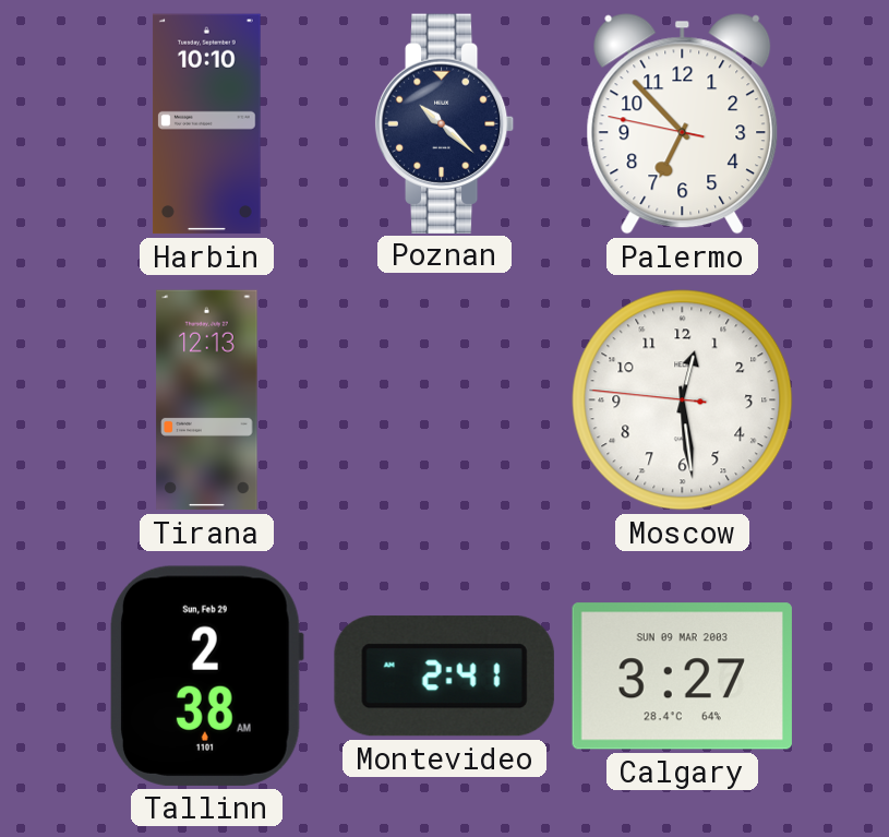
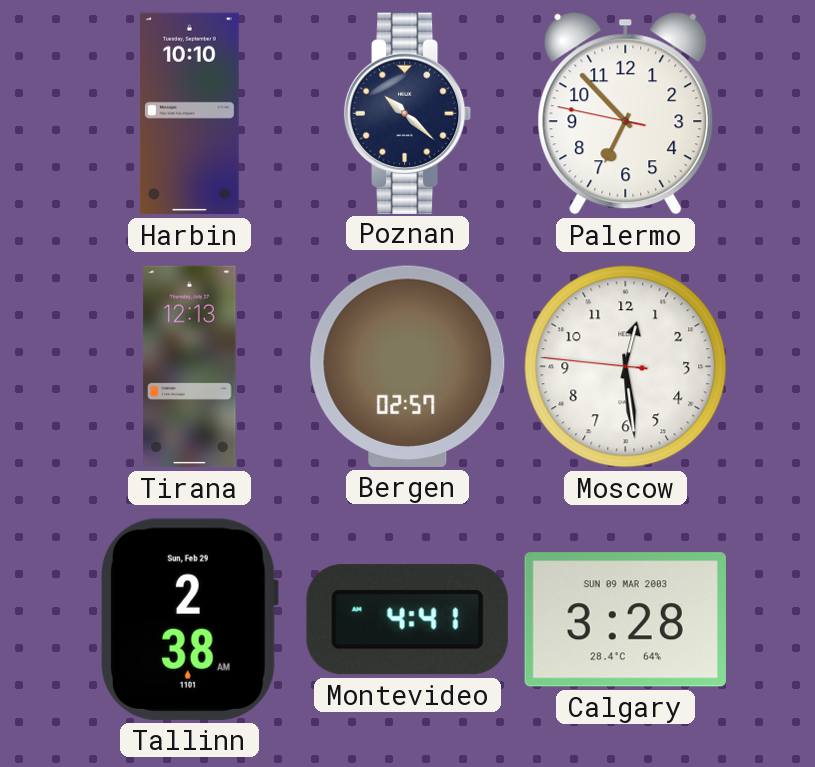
Bergen: none -> 02:57
Montevideo: 2:41 -> 4:41
Calgary: 3:27 -> 3:28
